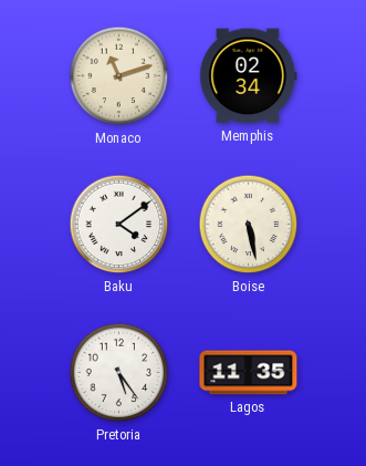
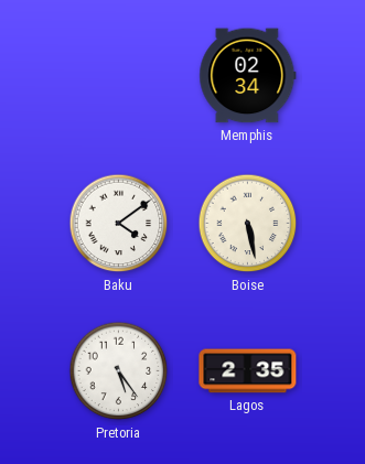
Monaco: 11:12 -> none
Lagos: 11:35 -> 2:35
